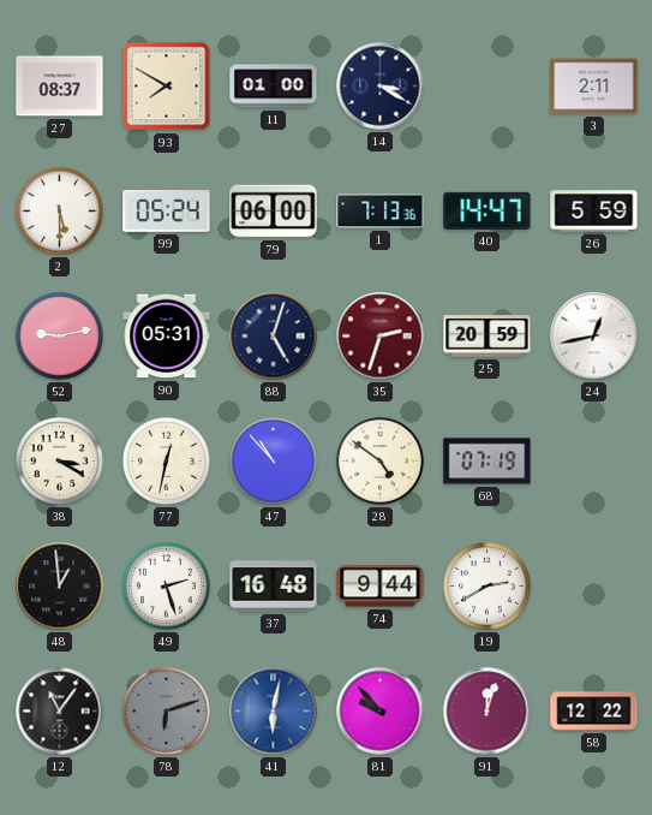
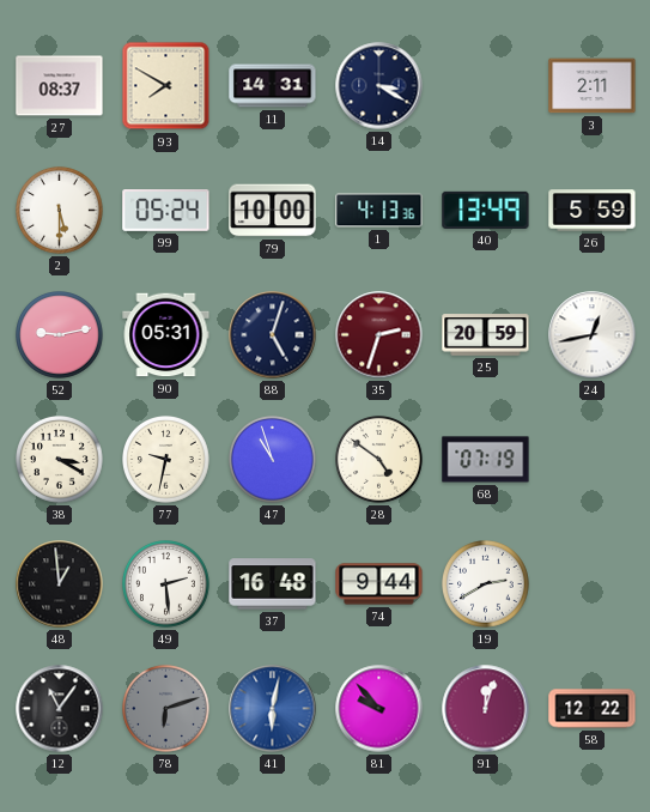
11: 01:00 -> 14:31
79: 06:00 -> 10:00
1: 7:13 -> 4:13
40: 14:47 -> 13:49
77: 12:32 -> 9:32
47: 10:53 -> 10:57
49: 2:27 -> 2:29
